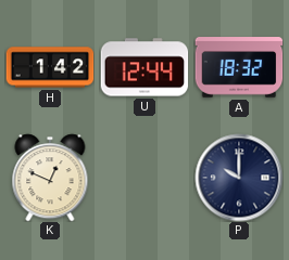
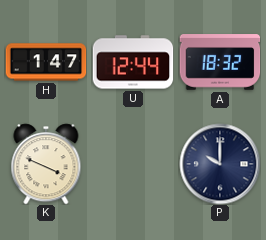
H: 1:42 -> 1:47
K: 12:49 -> 3:49
